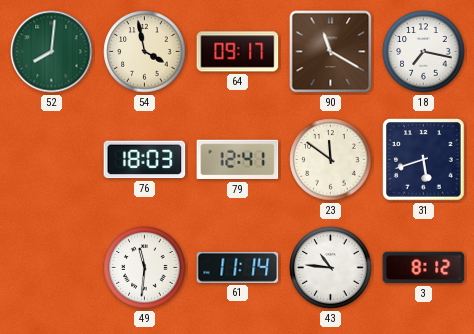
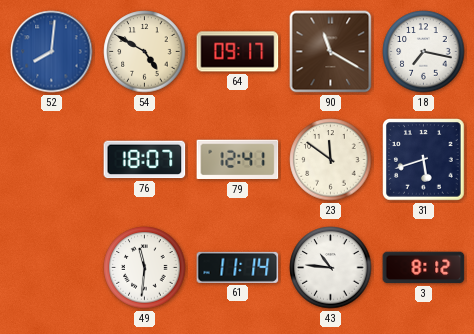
52 dial: green -> blue
54: 3:58 -> 4:50
76: 18:03 -> 18:07
